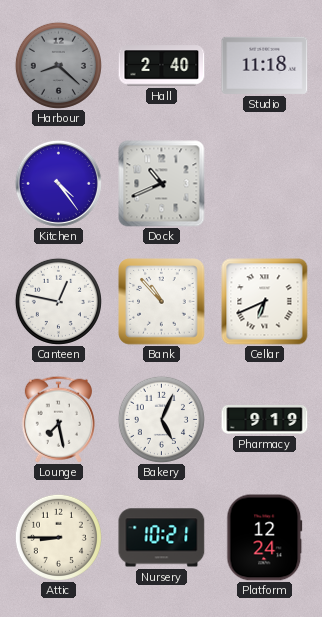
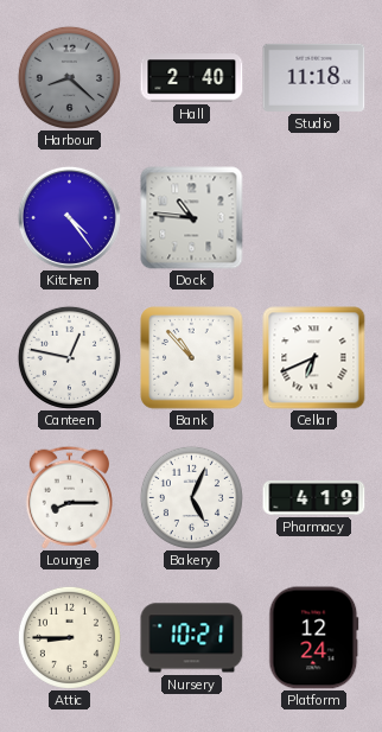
Dock: 10:41 -> 10:46
Lounge: 7:28 -> 8:15
Pharmacy: 9:19 -> 4:19
